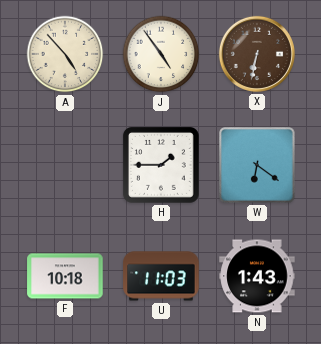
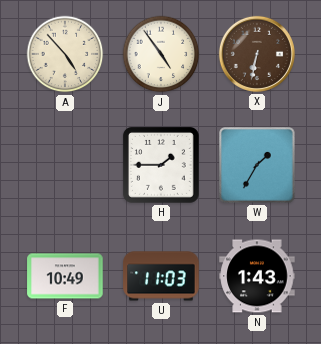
W: 6:21 -> 1:35
F: 10:18 -> 10:49
